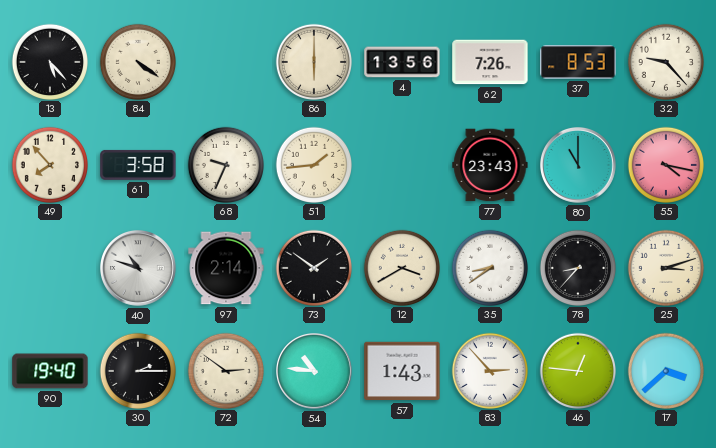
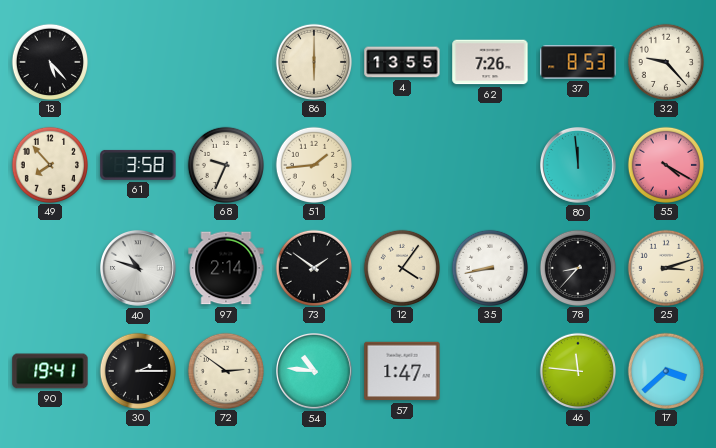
84: 4:21 -> none
4: 13:56 -> 13:55
77: 23:43 -> none
80: 11:00 -> 11:59
55: 4:17 -> 4:20
12: 3:40 -> 4:06
35: 8:39 -> 8:43
90: 19:40 -> 19:41
57: 1:43 -> 1:47
83: 2:53 -> none
46: 12:46 -> 11:46
